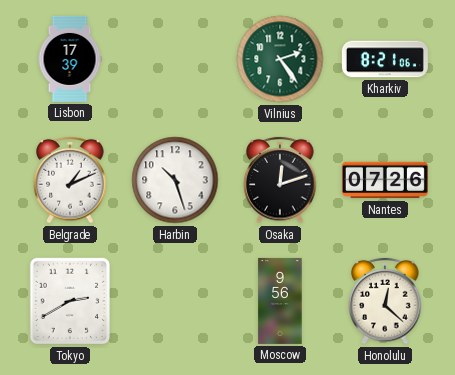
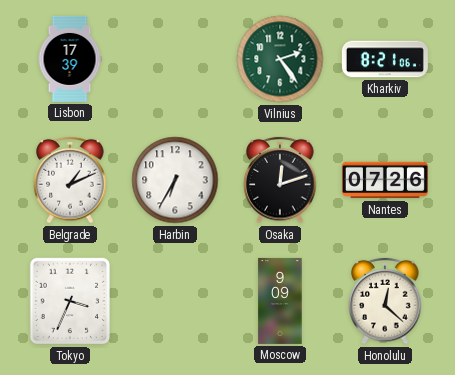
Harbin: 10:27 -> 6:35
Tokyo: 2:40 -> 3:34
Moscow: 9:56 -> 9:09
